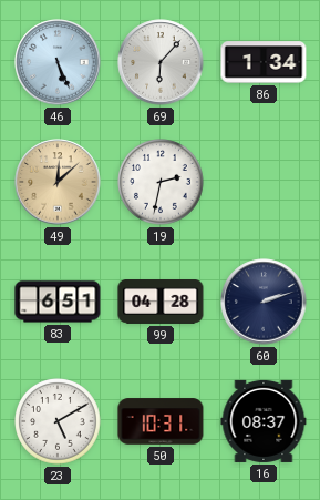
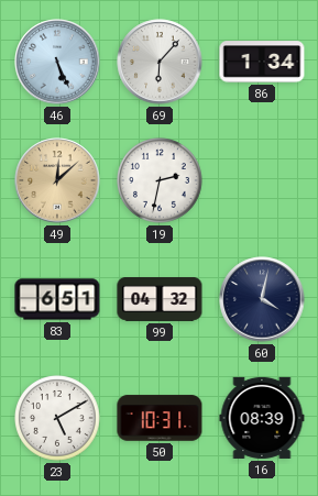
99: 04:28 -> 04:32
60: 2:12 -> 4:02
16: 08:37 -> 08:39
